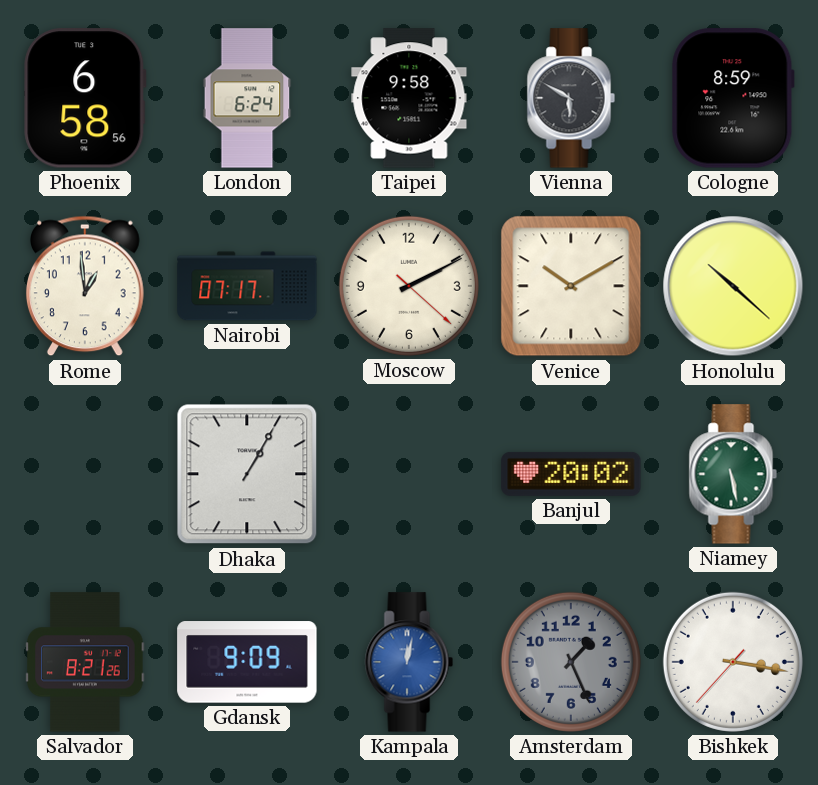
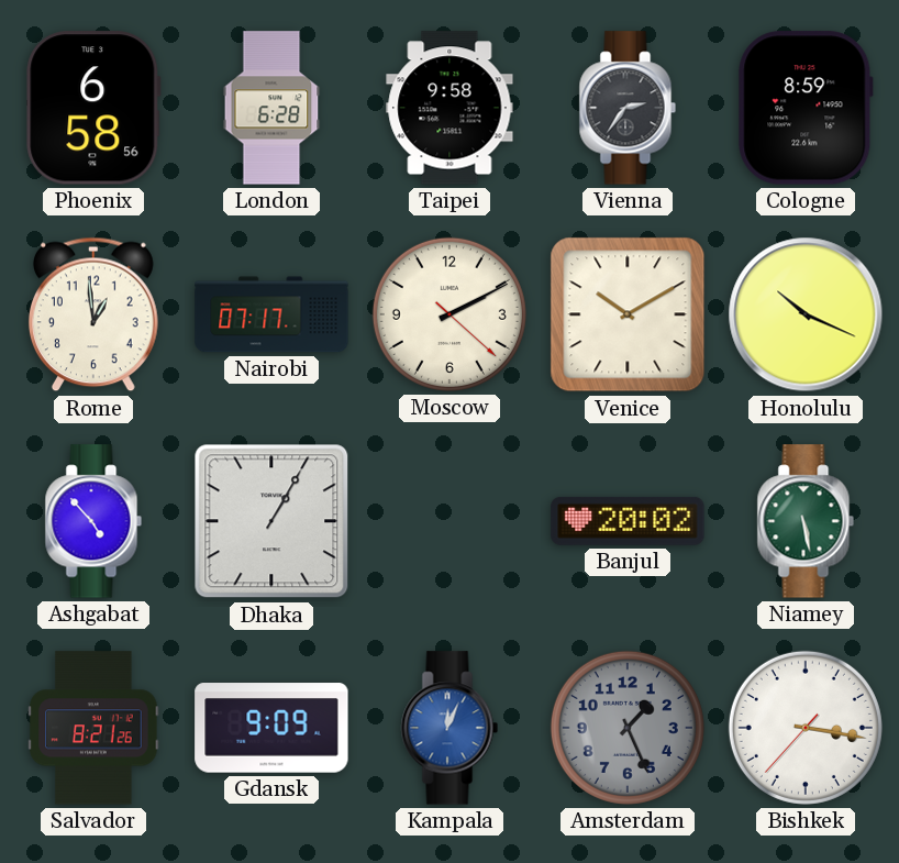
London: 6:24 -> 6:28
Vienna: 5:50 -> 2:36
Honolulu: 10:22 -> 10:19
Ashgabat: none -> 4:53
Kampala: 12:02 -> 12:04
